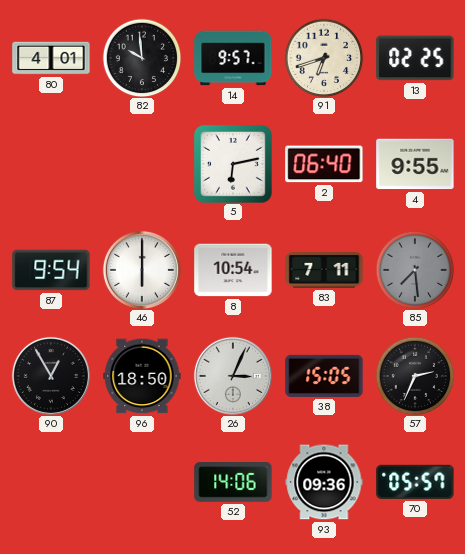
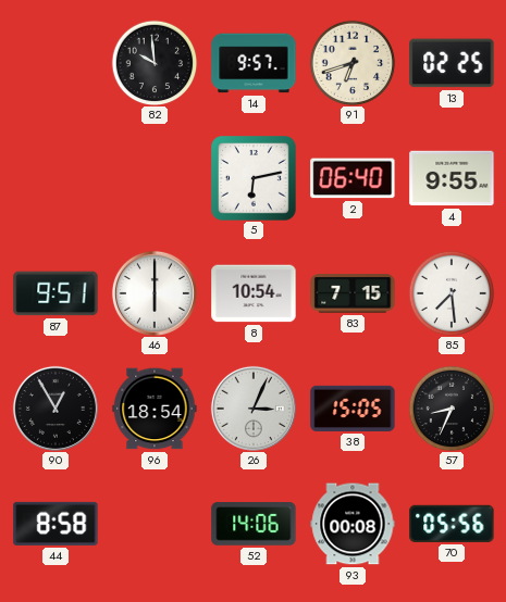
80: 4:01 -> none
87: 9:54 -> 9:51
83: 7:11 -> 7:15
85 dial: grey -> white
96: 18:50 -> 18:54
57: 2:34 -> 8:34
44: none -> 8:58
93: 09:36 -> 00:08
70: 05:57 -> 05:56
